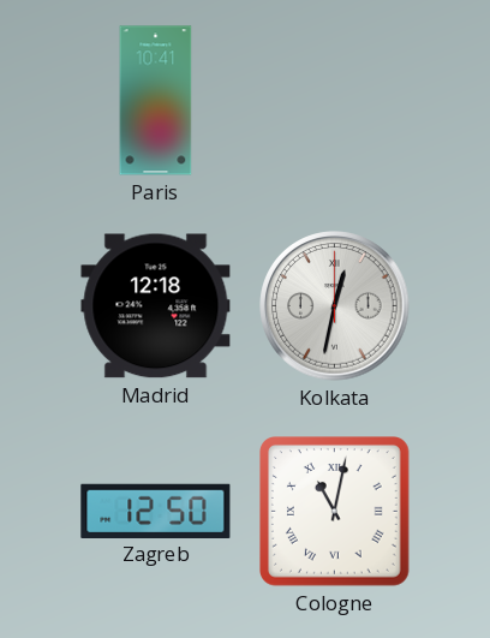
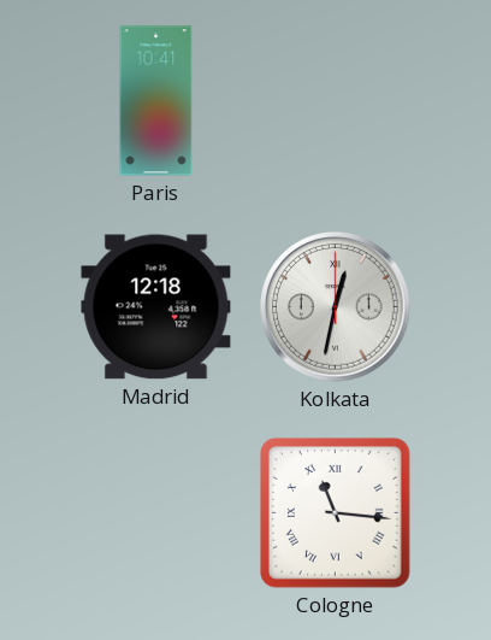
Zagreb: 12:50 -> none
Cologne: 11:02 -> 11:16
